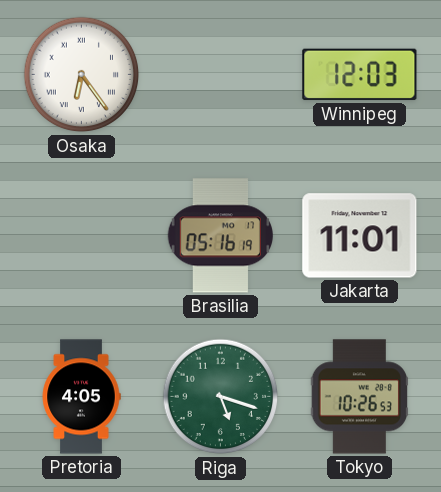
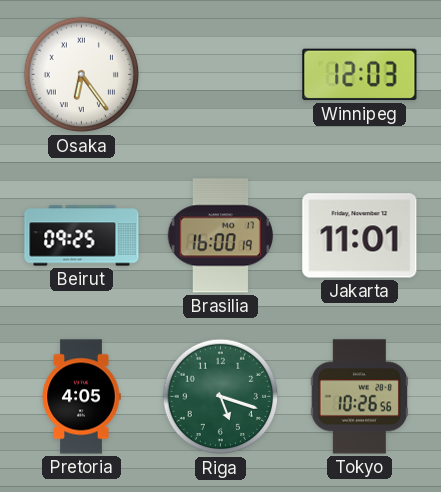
Beirut: none -> 09:25
Brasilia: 05:16 -> 16:00
Tokyo: 10:26:53 -> 10:26:56
